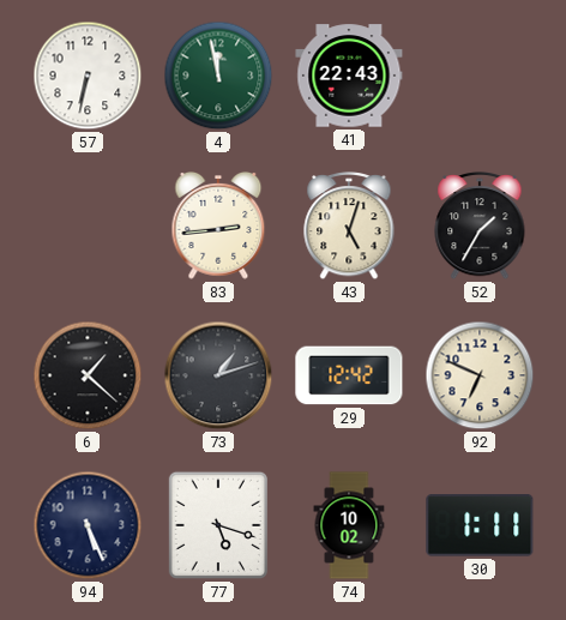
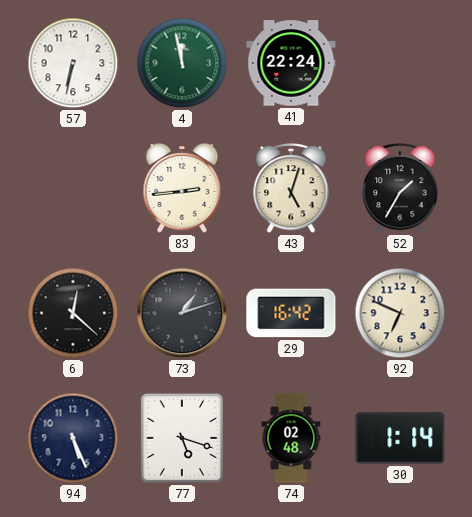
41: 22:43 -> 22:24
6: 1:22 -> 12:22
29: 12:42 -> 16:42
74: 10:02 -> 02:48
30: 1:11 -> 1:14
